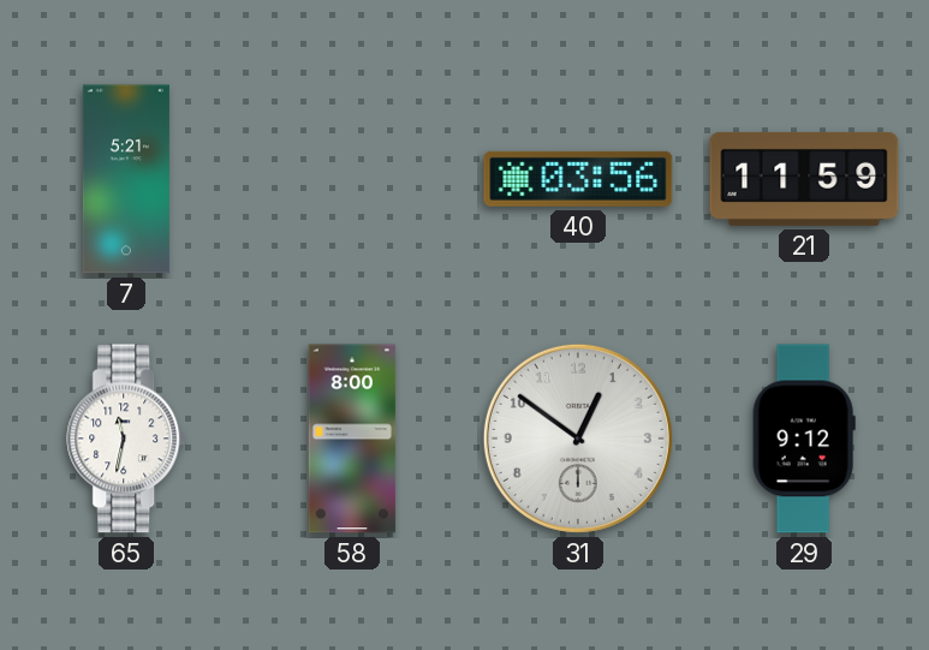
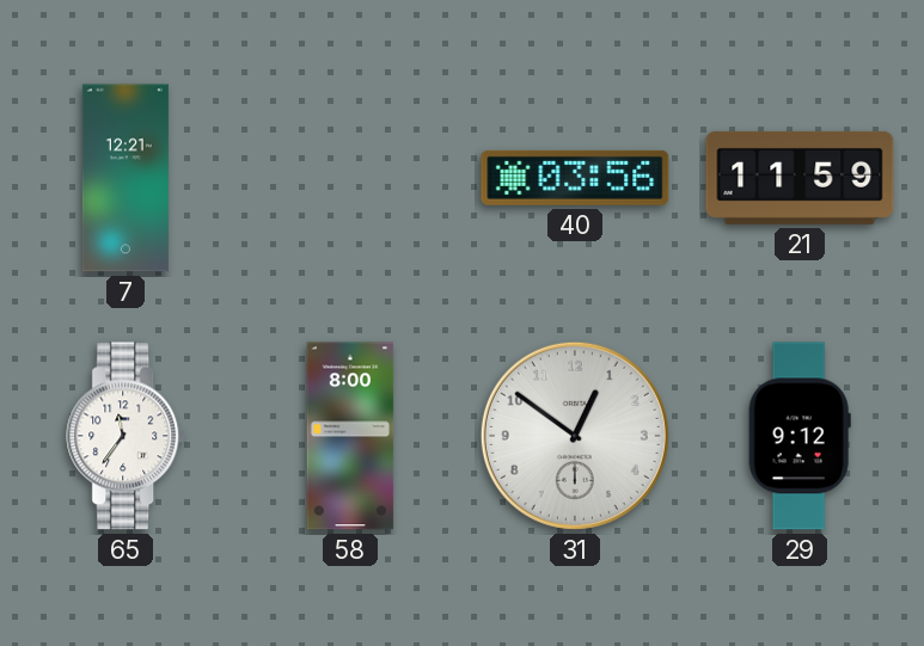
7: 5:21 -> 12:21
65: 11:32 -> 11:36
